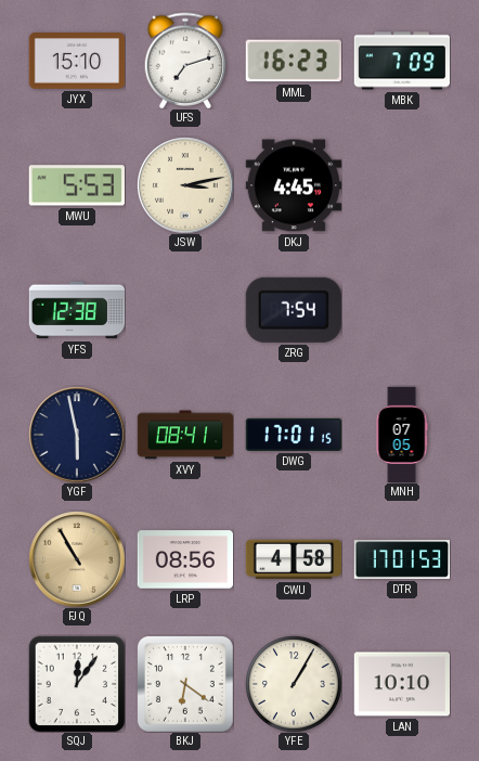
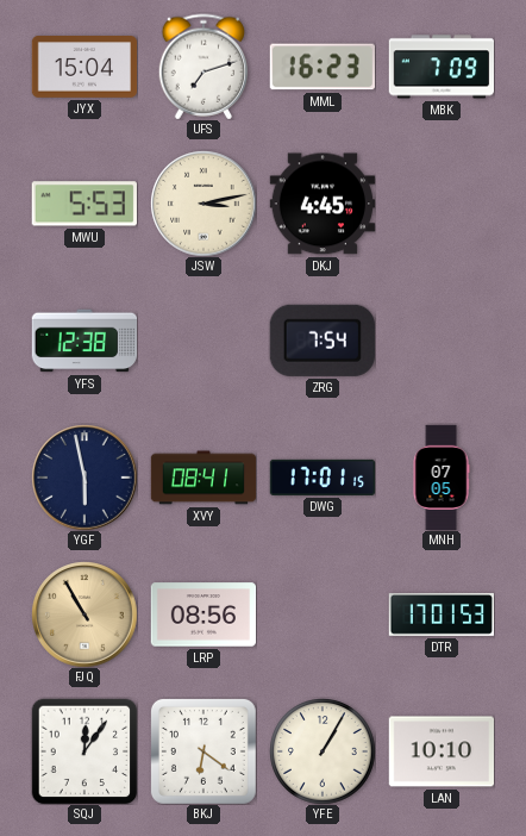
JYX: 15:10 -> 15:04
CWU: 4:58 -> none
